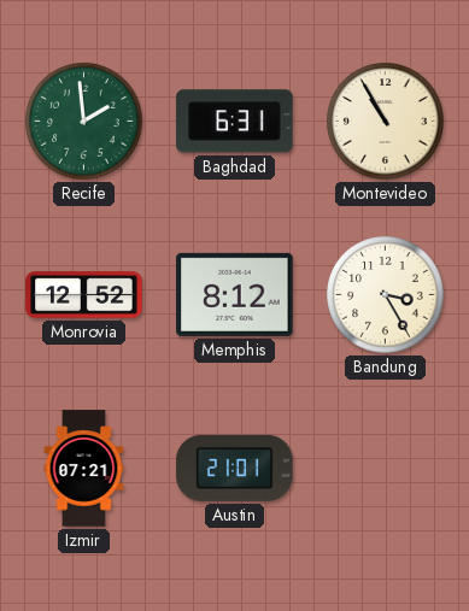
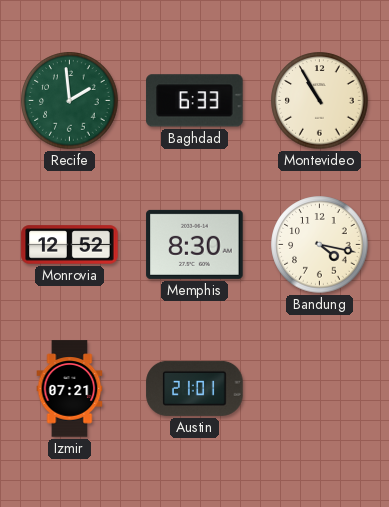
Baghdad: 6:31 -> 6:33
Memphis: 8:12 -> 8:30
Bandung: 3:25 -> 4:17
